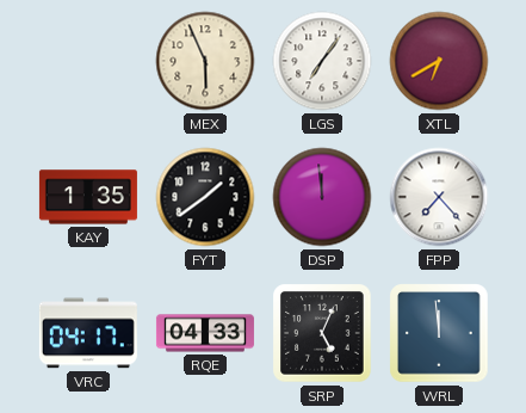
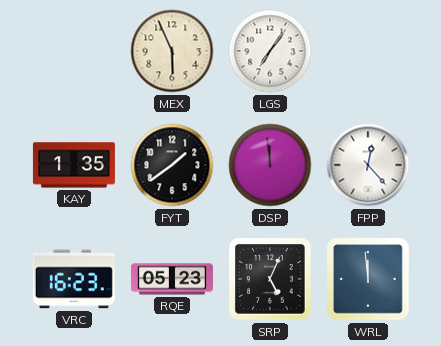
XTL: 6:40 -> none
FPP: 7:23 -> 12:23
VRC: 04:17 -> 16:23
RQE: 04:33 -> 05:23
